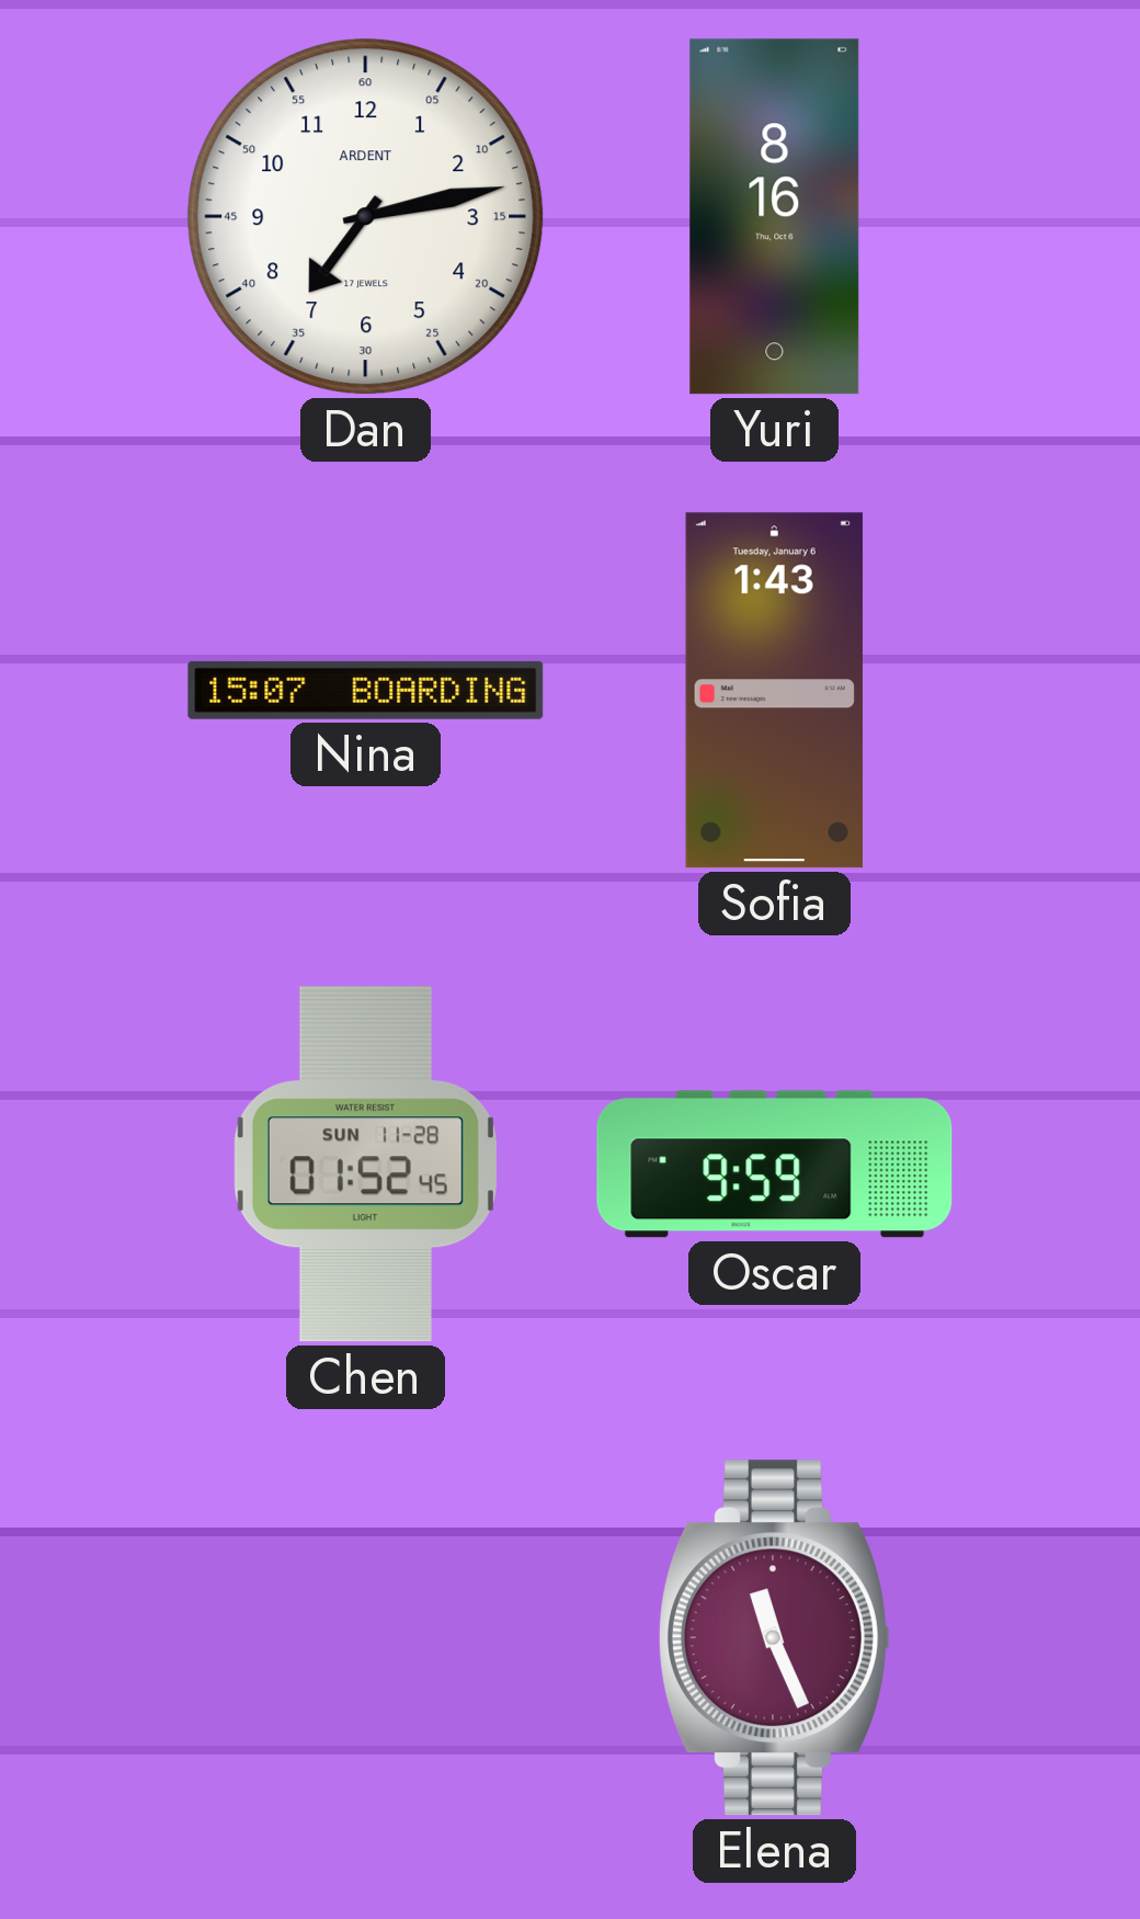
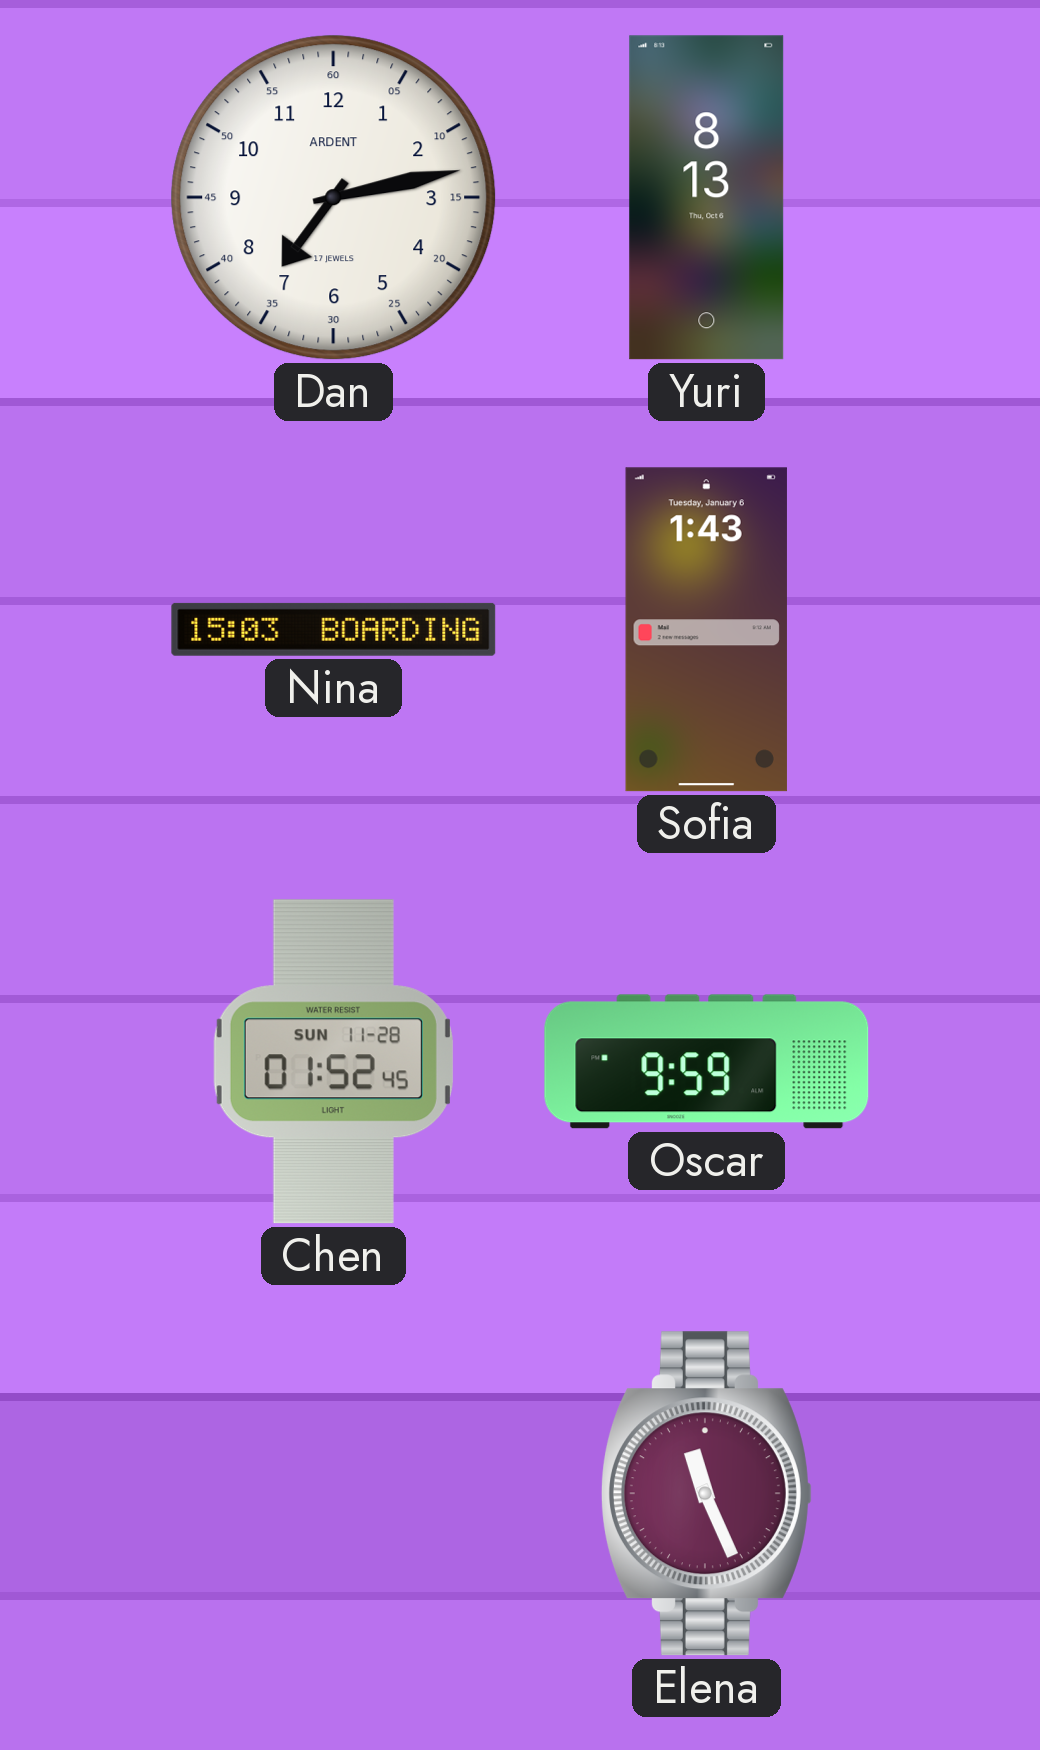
Yuri: 8:16 -> 8:13
Nina: 15:07 -> 15:03
